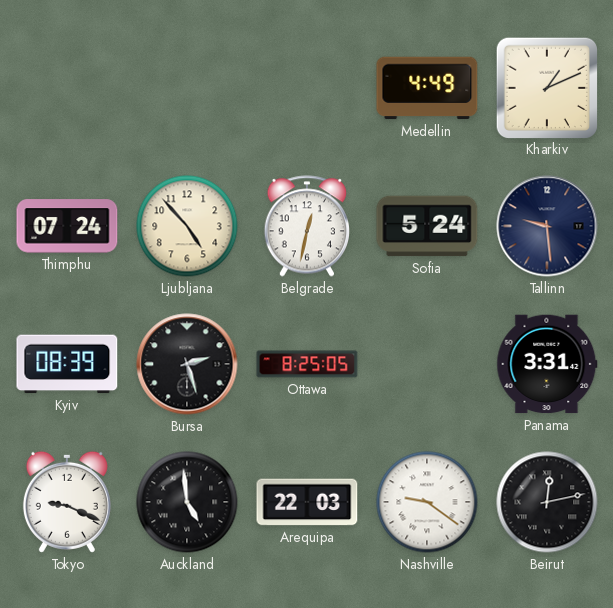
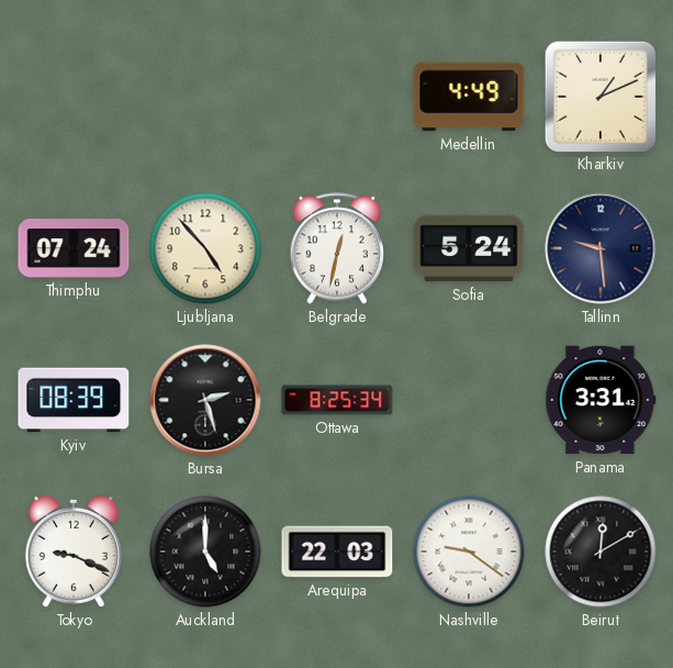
Ottawa: 8:25:05 -> 8:25:34
Auckland: 4:59 -> 5:00
Beirut: 12:13 -> 12:10
